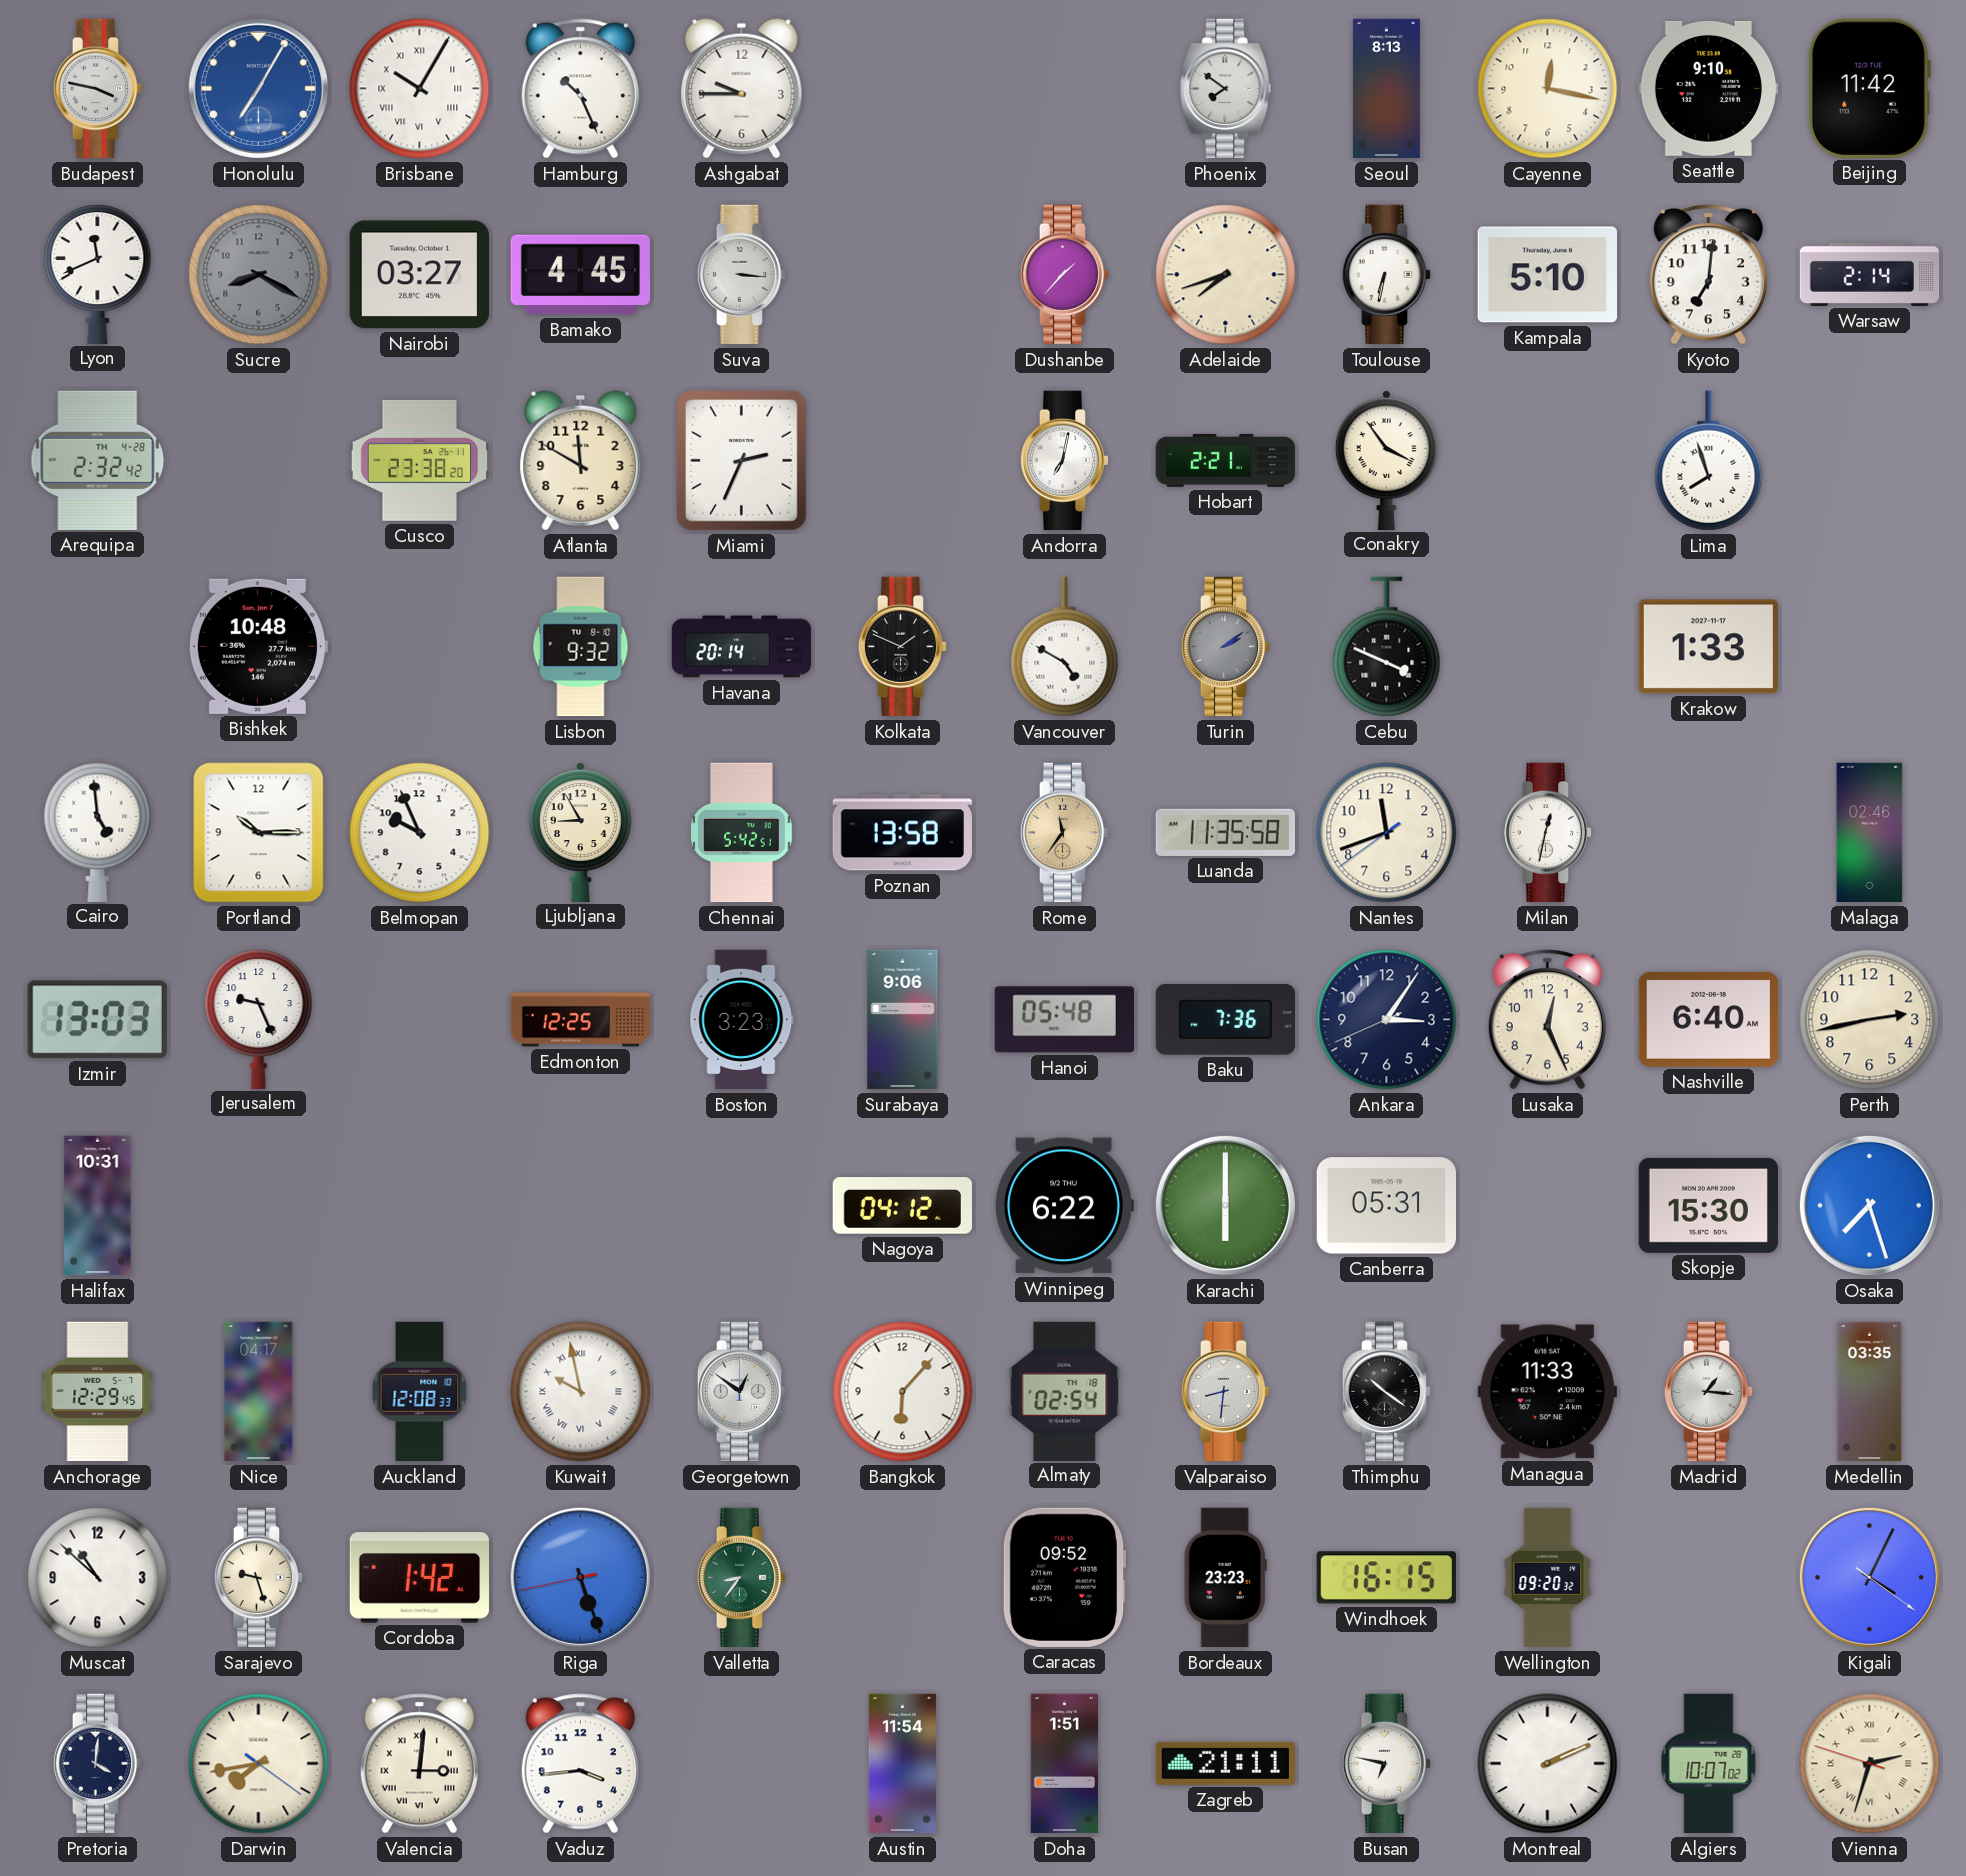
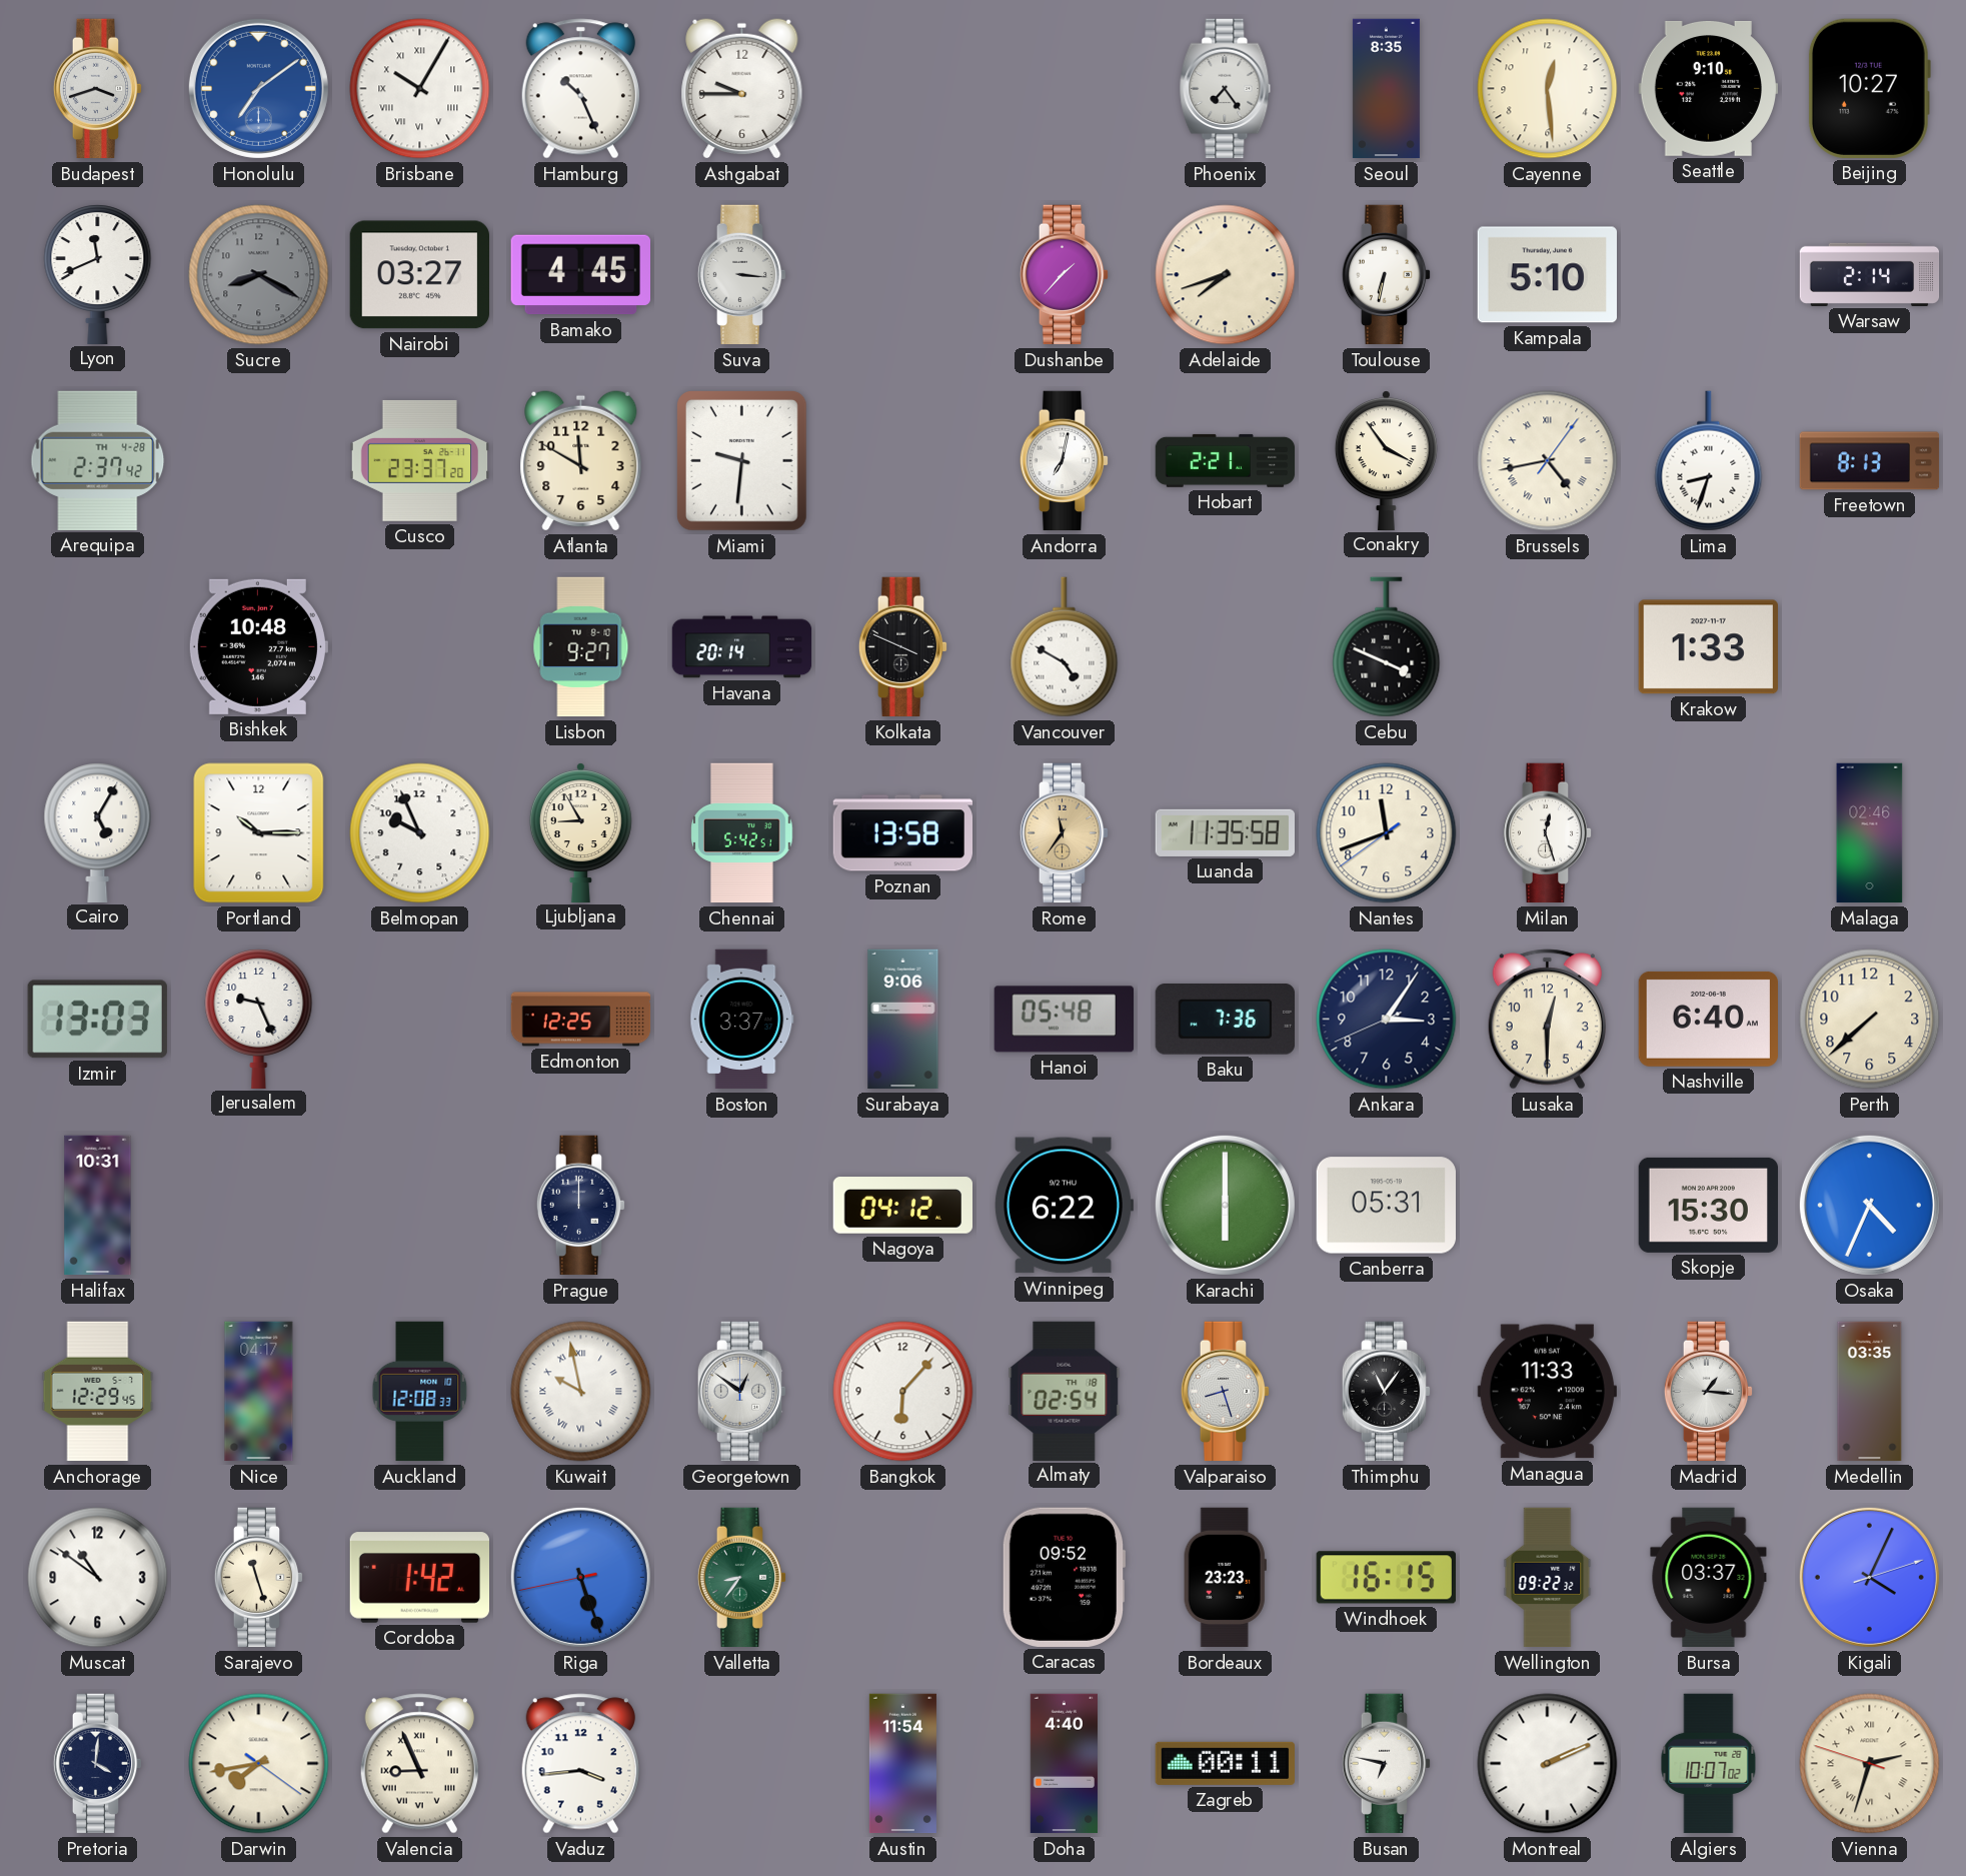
Budapest: 3:47 -> 3:42
Honolulu: 7:05 -> 7:09
Phoenix: 7:51 -> 7:24
Seoul: 8:13 -> 8:35
Cayenne: 12:17 -> 12:29
Beijing: 11:42 -> 10:27
Kyoto: 7:01 -> none
Arequipa: 2:32 -> 2:37
Cusco: 23:38 -> 23:37
Miami: 2:34 -> 9:31
Brussels: none -> 4:43
Lima: 7:57 -> 8:33
Freetown: none -> 8:13
Lisbon: 9:32 -> 9:27
Kolkata: 1:49 -> 3:49
Turin: 2:09 -> none
Cairo: 4:59 -> 5:05
Milan: 12:32 -> 12:27
Boston: 3:23 -> 3:37
Lusaka: 12:26 -> 12:30
Perth: 2:43 -> 7:38
Prague: none -> 12:00
Osaka: 7:27 -> 4:34
Valparaiso: 8:31 -> 8:27
Thimphu: 10:21 -> 11:06
Muscat: 10:52 -> 10:51
Sarajevo: 9:27 -> 11:27
Wellington: 09:20 -> 09:22
Bursa: none -> 03:37
Kigali: 4:04:21 -> 4:04:12
Valencia: 3:01 -> 8:56
Doha: 1:51 -> 4:40
Zagreb: 21:11 -> 00:11
